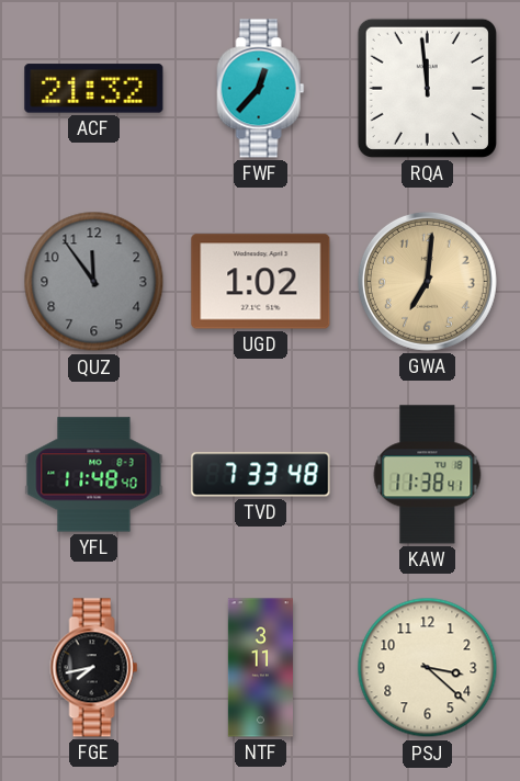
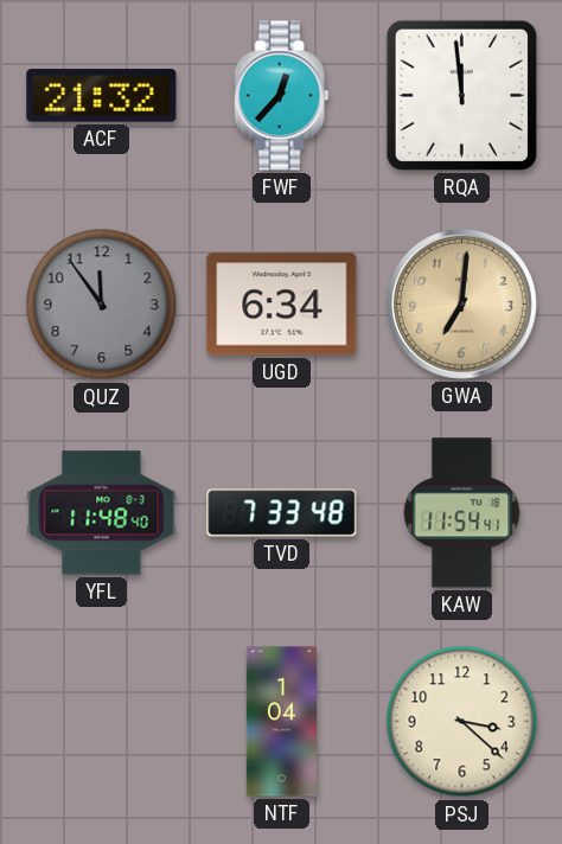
UGD: 1:02 -> 6:34
KAW: 11:38 -> 11:54
FGE: 7:43 -> none
NTF: 3:11 -> 1:04
